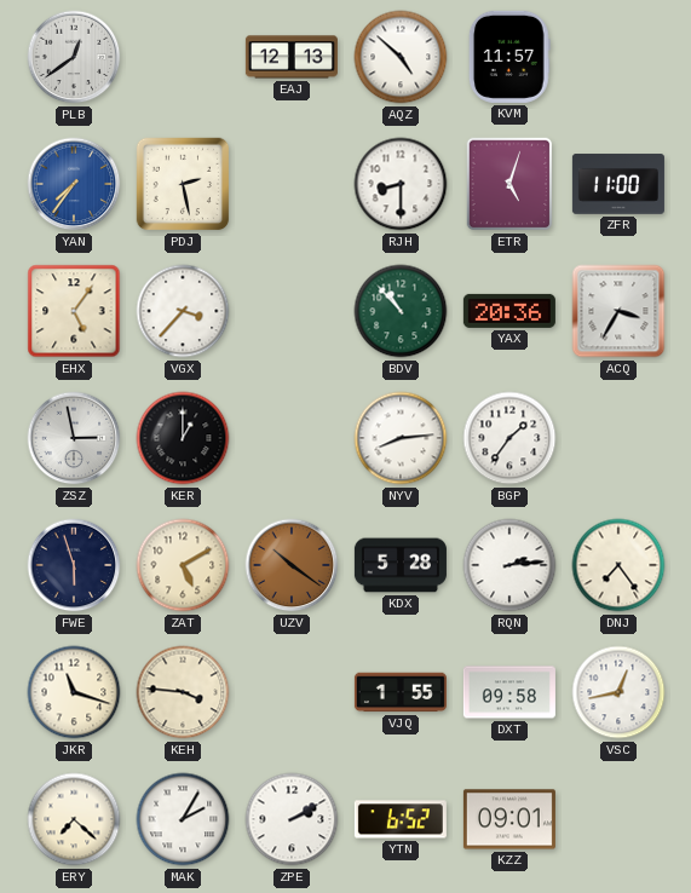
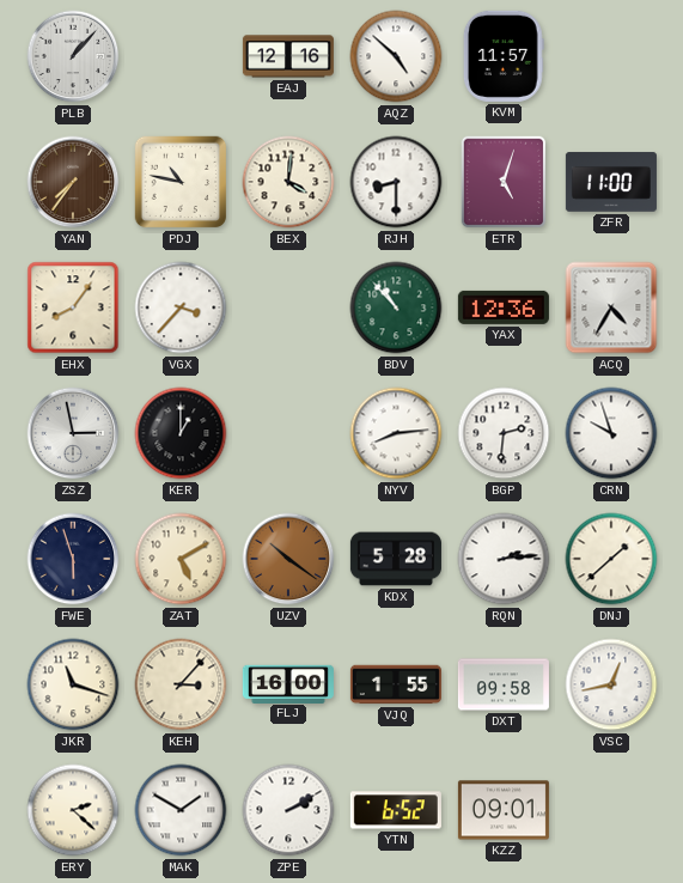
PLB: 12:39 -> 1:07
EAJ: 12:13 -> 12:16
YAN dial: blue -> brown
PDJ: 2:28 -> 10:47
BEX: none -> 4:01
EHX: 5:06 -> 8:06
YAX: 20:36 -> 12:36
ACQ: 3:35 -> 4:35
BGP: 1:36 -> 2:31
CRN: none -> 9:57
DNJ: 7:24 -> 1:38
KEH: 3:46 -> 3:07
FLJ: none -> 16:00
ERY: 7:22 -> 2:22
MAK: 2:05 -> 1:50
